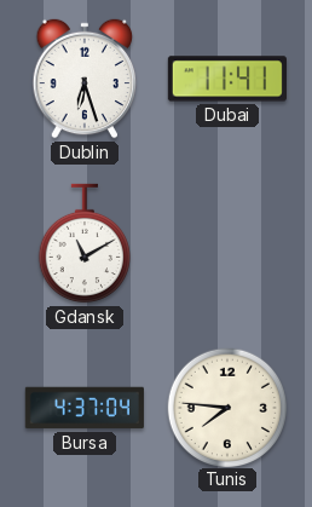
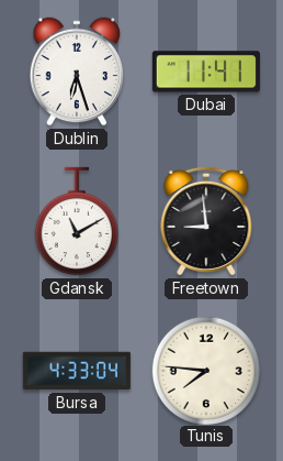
Freetown: none -> 8:59
Bursa: 4:37 -> 4:33
